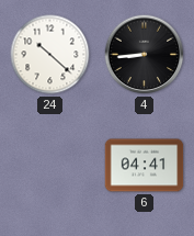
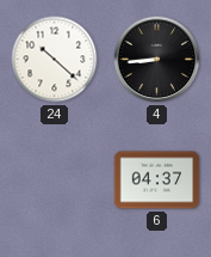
6: 04:41 -> 04:37
